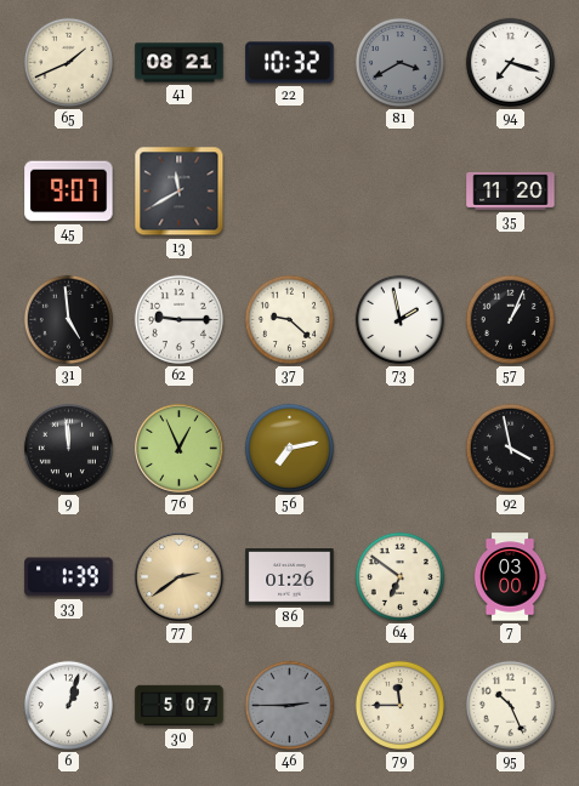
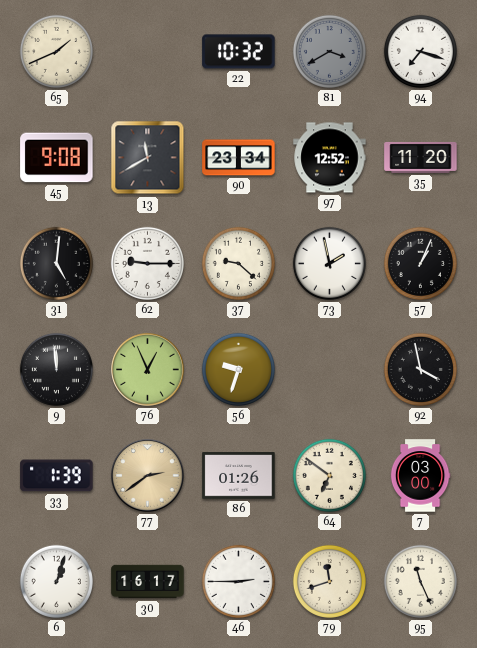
41: 08:21 -> none
45: 9:07 -> 9:08
90: none -> 23:34
97: none -> 12:52
31: 4:59 -> 5:01
56: 7:13 -> 9:33
30: 5:07 -> 16:17
46 dial: grey -> white
79: 11:45 -> 11:42
95: 10:26 -> 11:26
